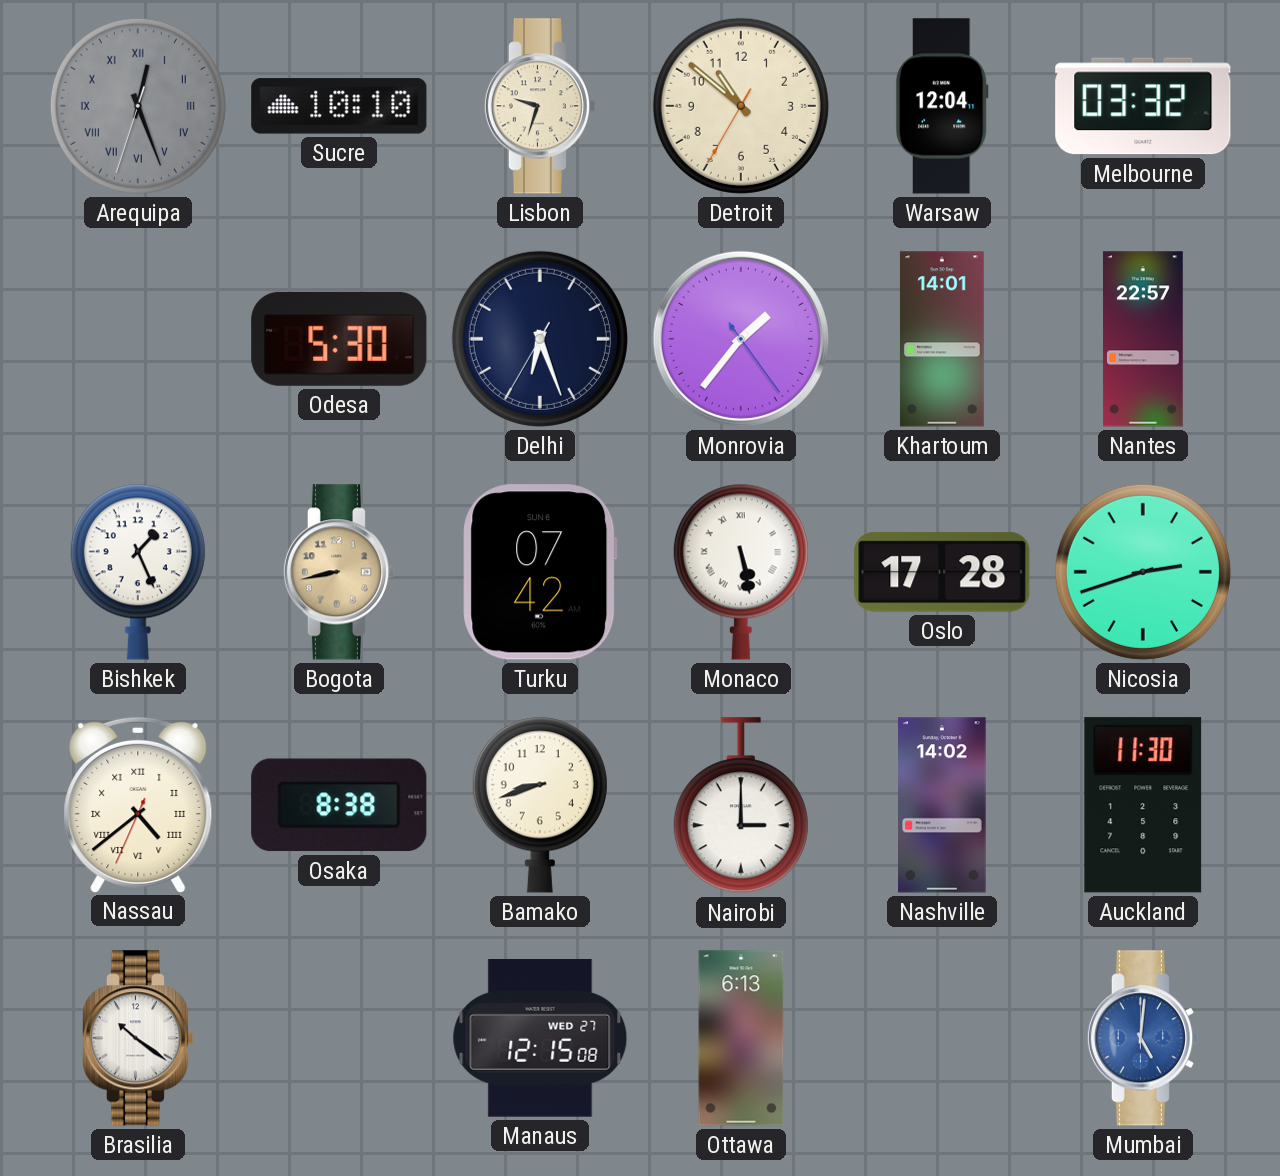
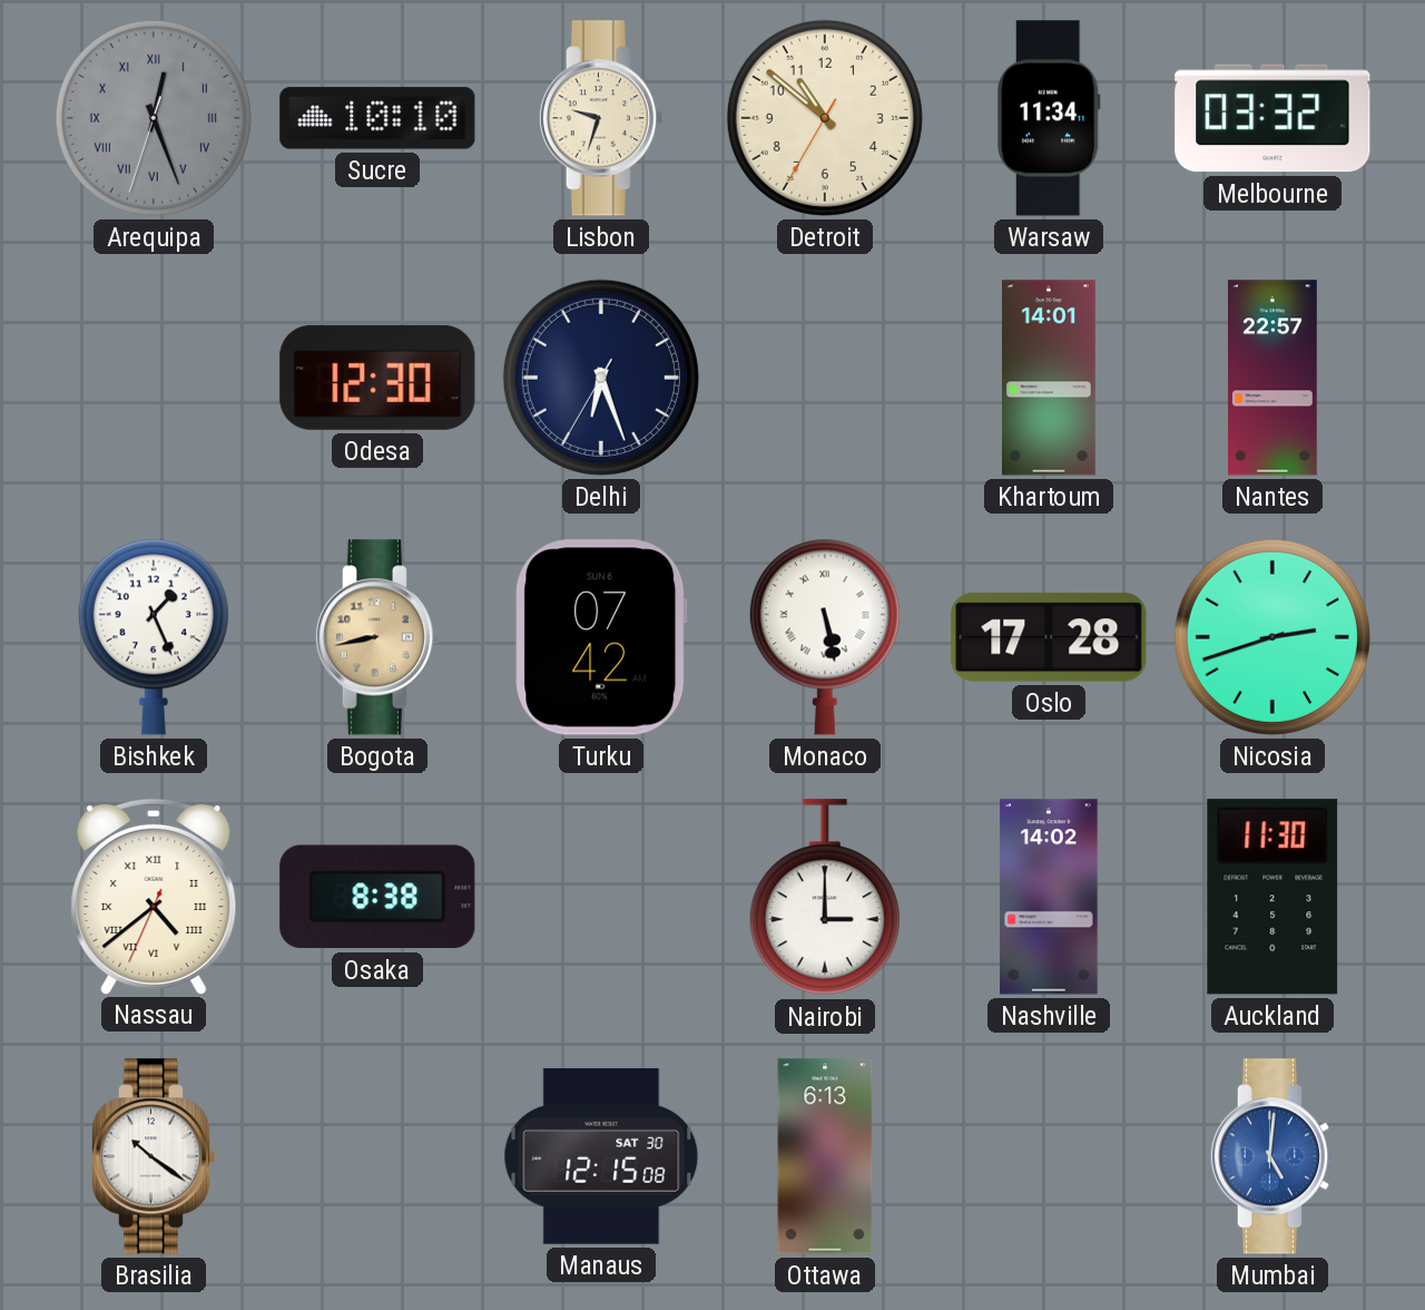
Warsaw: 12:04 -> 11:34
Odesa: 5:30 -> 12:30
Monrovia: 1:36 -> none
Bamako: 8:42 -> none
Manaus date: WED 27 -> SAT 30
